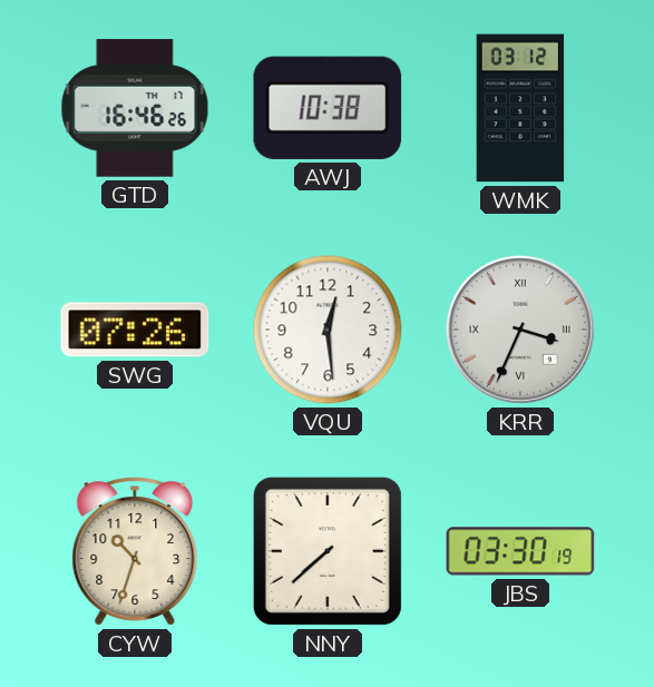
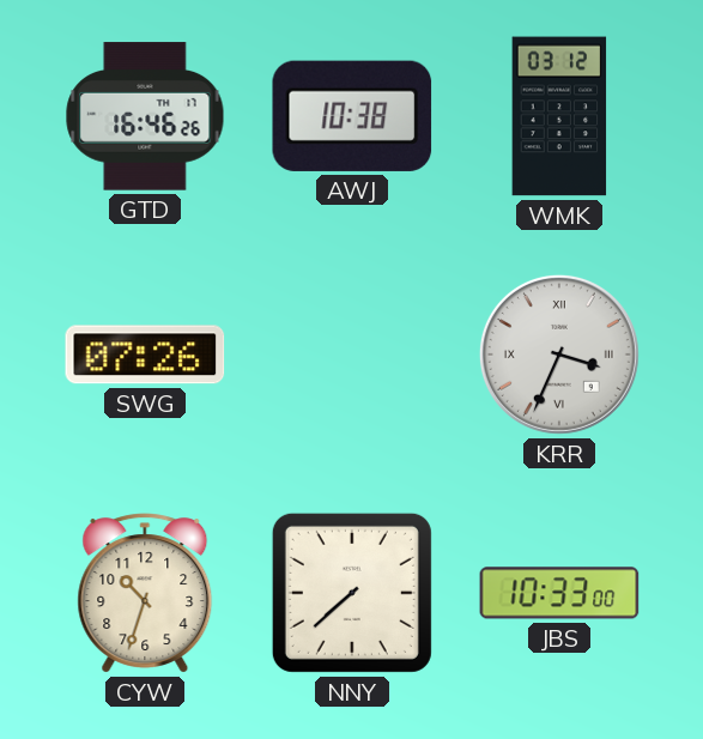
VQU: 12:29 -> none
JBS: 03:30 -> 10:33
